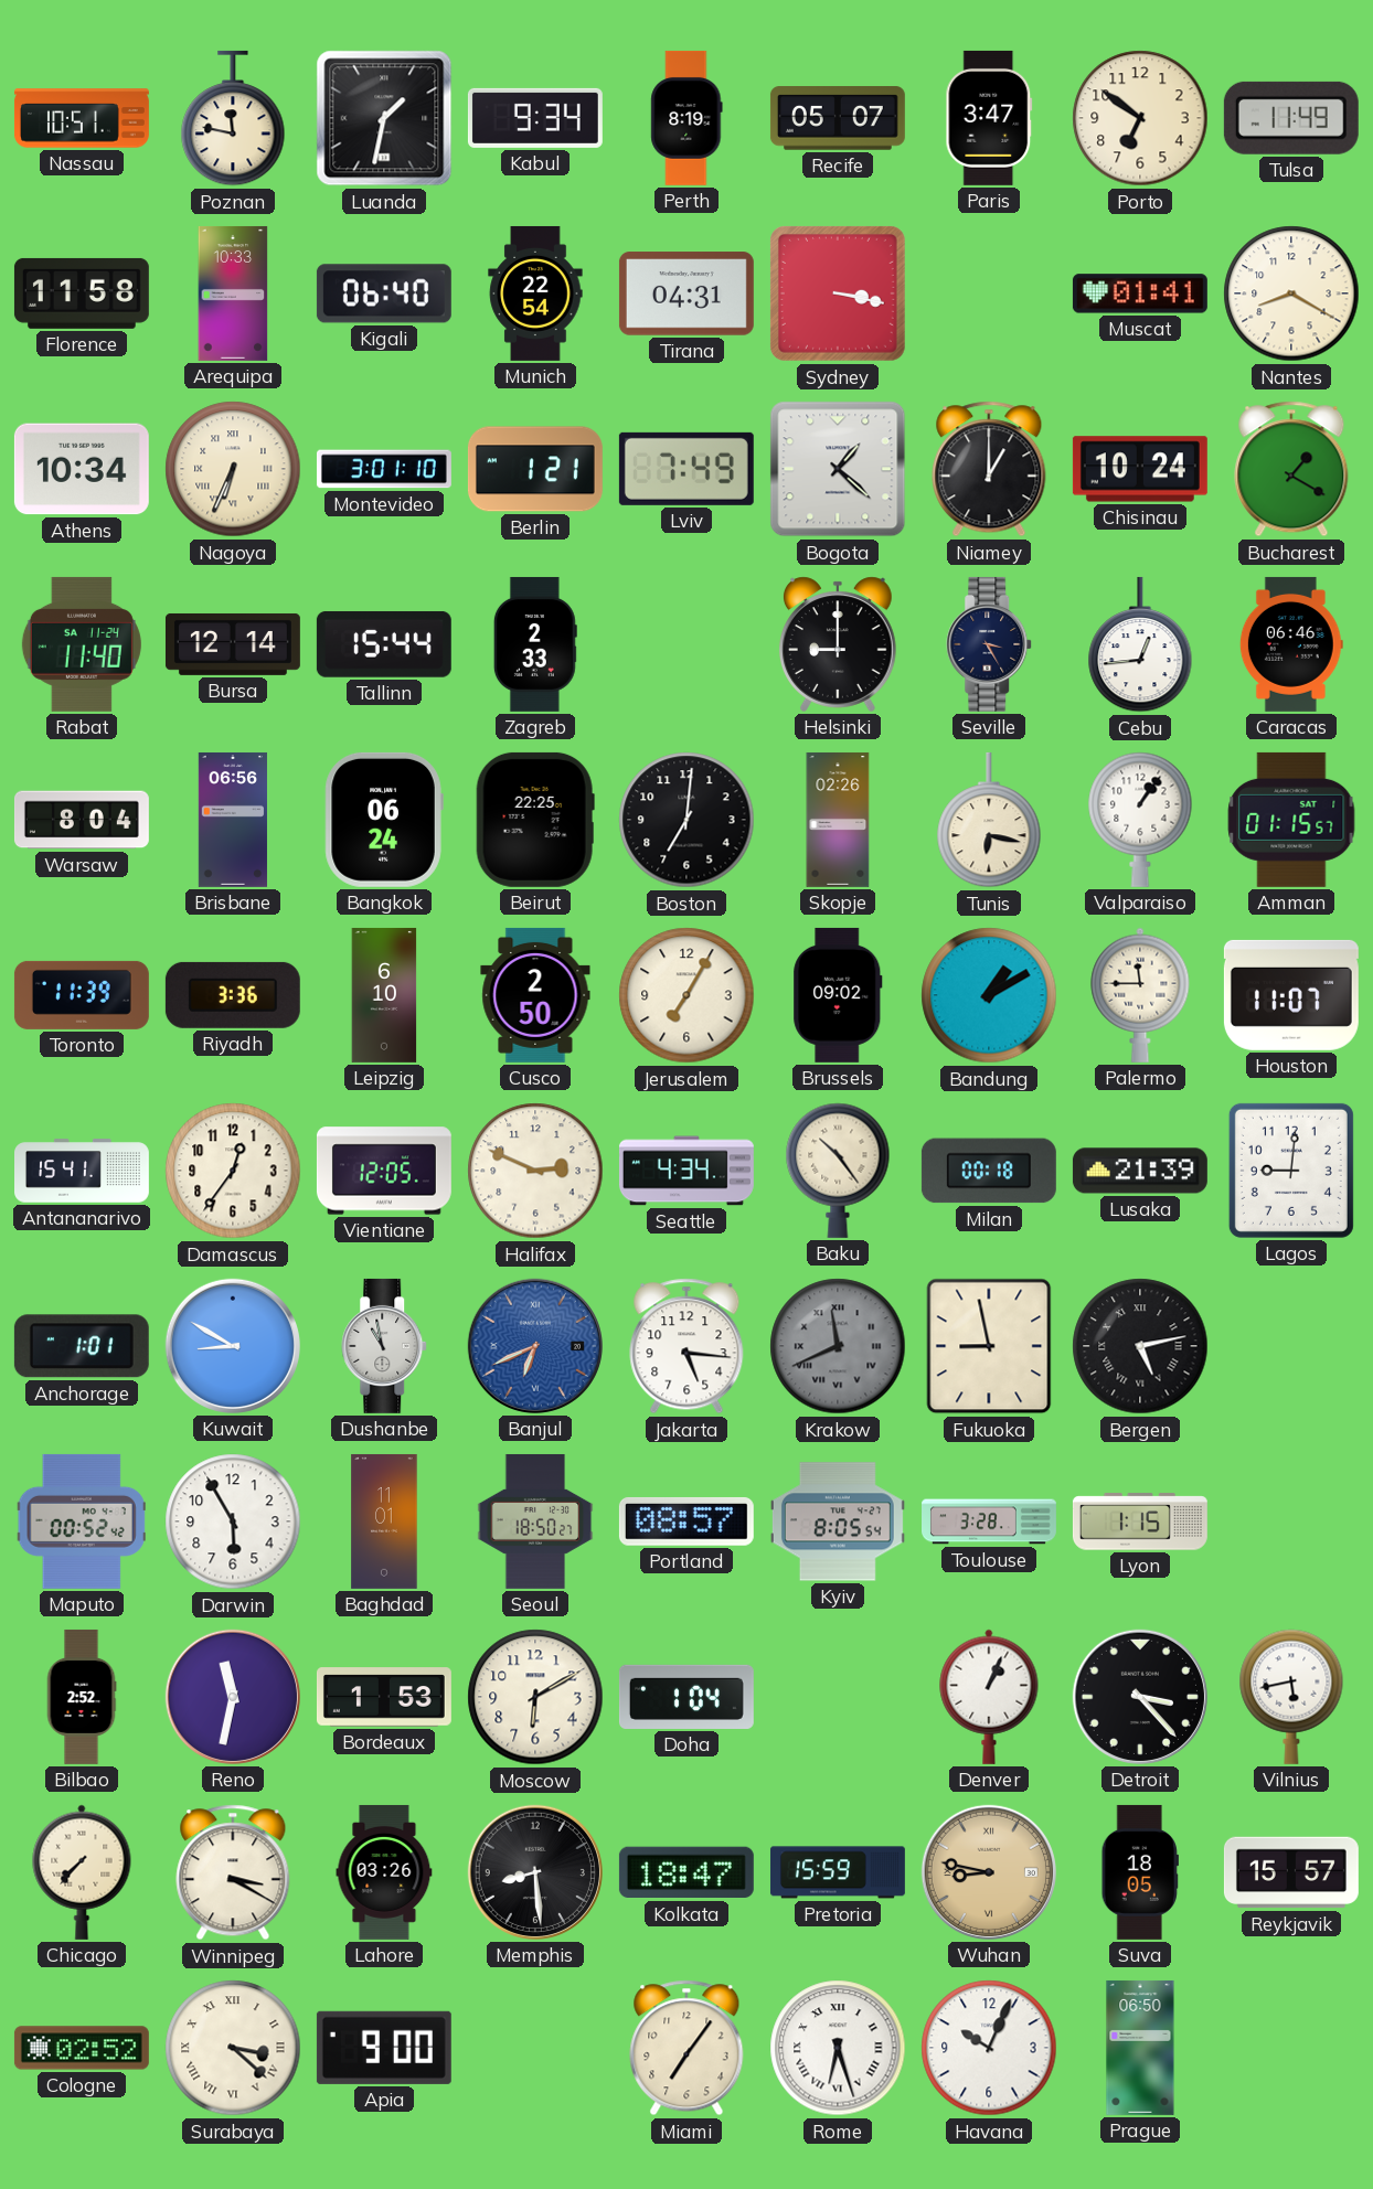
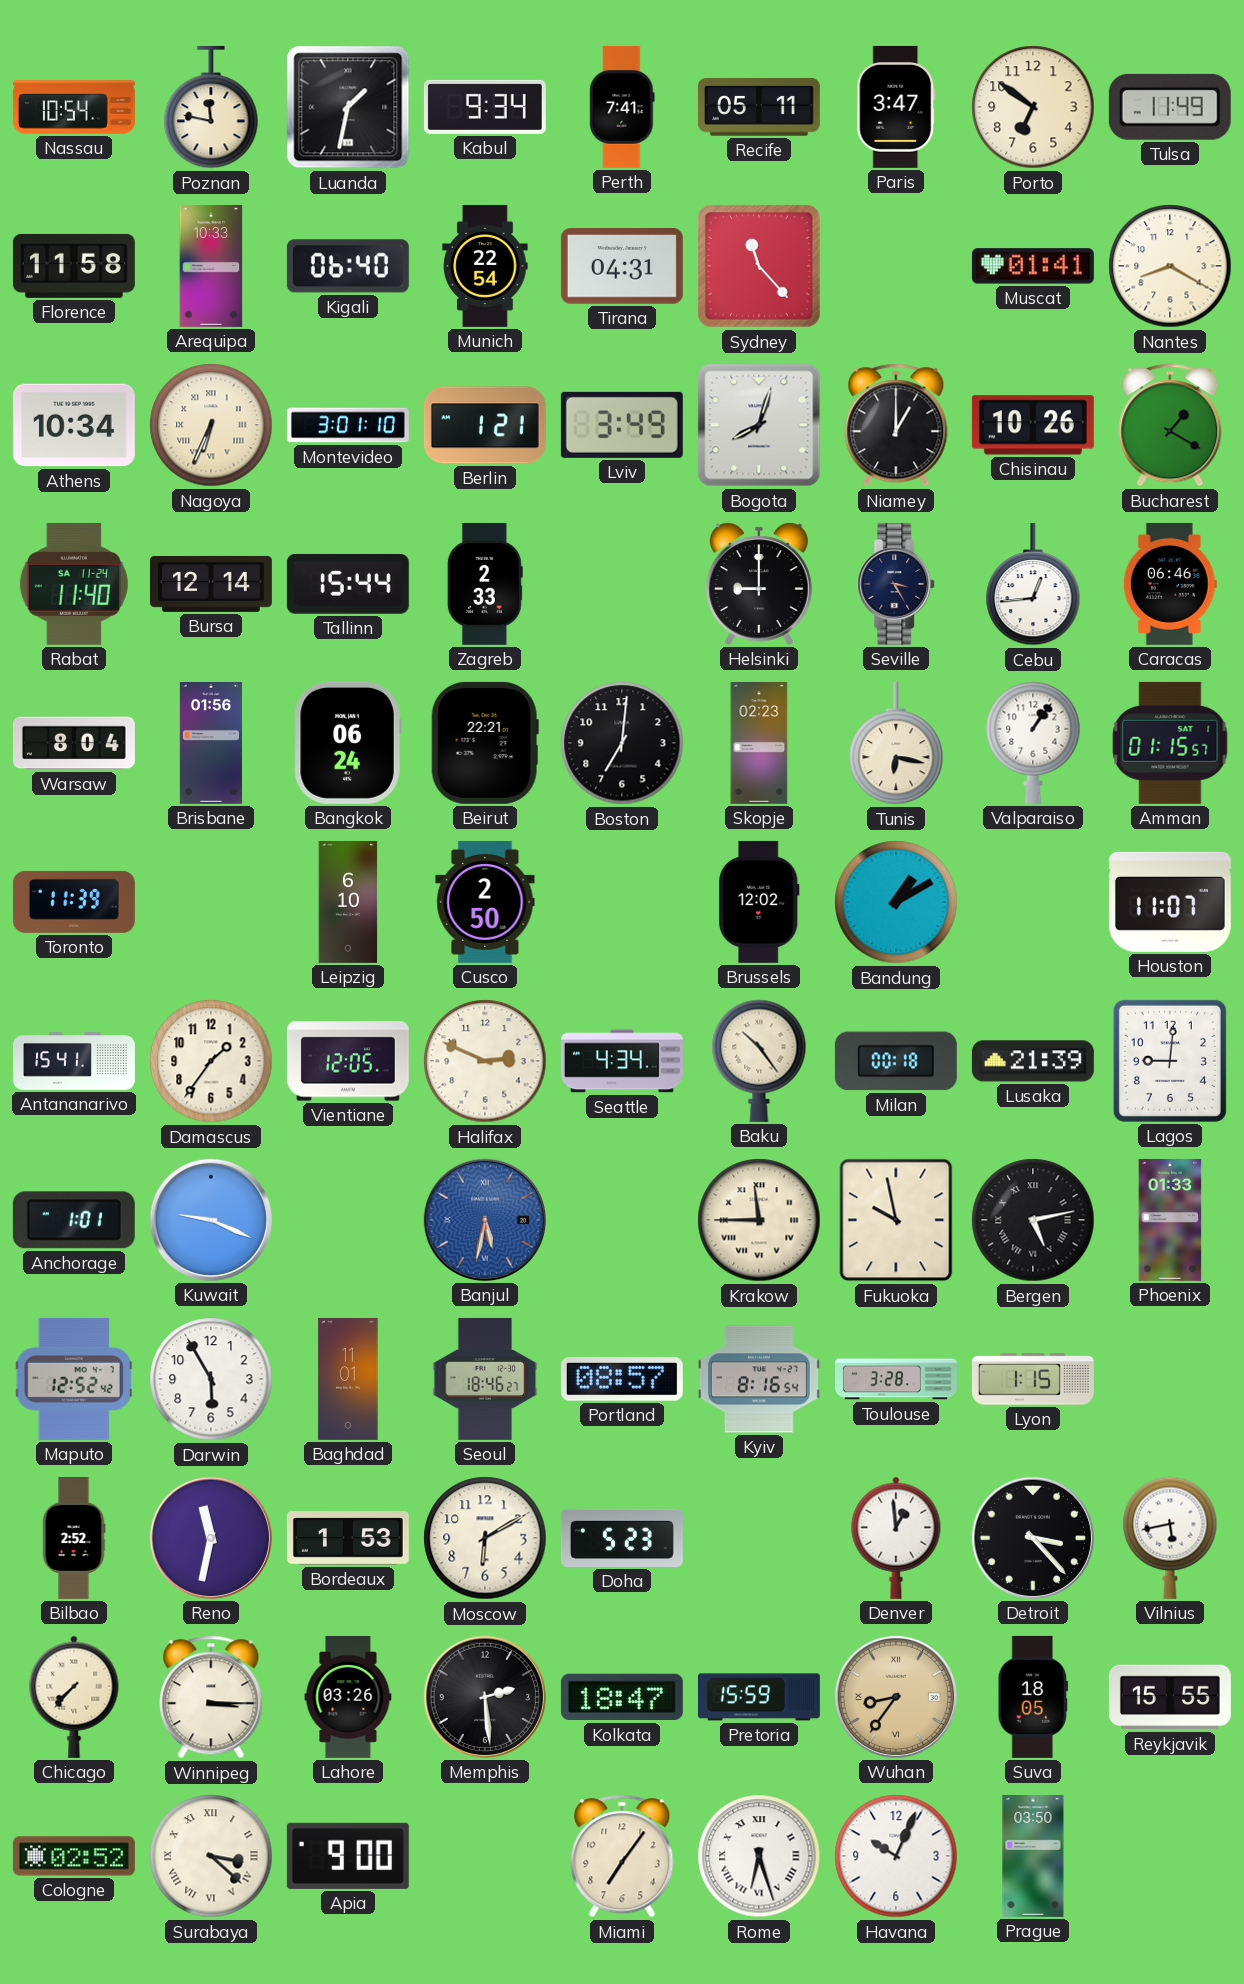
Nassau: 10:51 -> 10:54
Perth: 8:19 -> 7:41
Recife: 05:07 -> 05:11
Sydney: 3:17 -> 11:23
Lviv: 7:49 -> 3:49
Bogota: 1:22 -> 8:03
Chisinau: 10:24 -> 10:26
Brisbane: 06:56 -> 01:56
Beirut: 22:25 -> 22:21
Skopje: 02:26 -> 02:23
Riyadh: 3:36 -> none
Jerusalem: 7:05 -> none
Brussels: 09:02 -> 12:02
Palermo: 11:45 -> none
Damascus: 12:36 -> 1:36
Kuwait: 8:50 -> 9:19
Dushanbe: 10:58 -> none
Banjul: 6:41 -> 5:32
Jakarta: 5:16 -> none
Krakow: 11:41 -> 11:45
Krakow dial: grey -> cream
Fukuoka: 8:58 -> 9:58
Phoenix: none -> 01:33
Maputo: 00:52 -> 12:52
Seoul: 18:50 -> 18:46
Kyiv: 8:05 -> 8:16
Doha: 1:04 -> 5:23
Denver: 1:04 -> 12:59
Winnipeg: 3:20 -> 3:15
Memphis: 8:29 -> 2:29
Wuhan: 8:47 -> 8:36
Reykjavik: 15:57 -> 15:55
Prague: 06:50 -> 03:50
